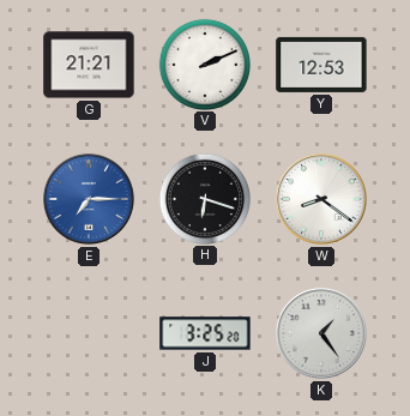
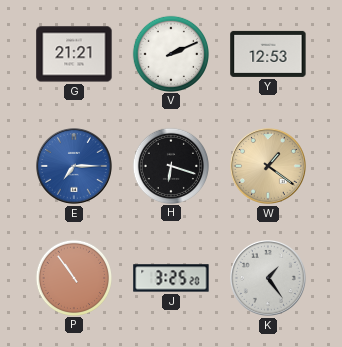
W: 8:21 -> 1:21
W dial: white -> champagne
P: none -> 10:54
